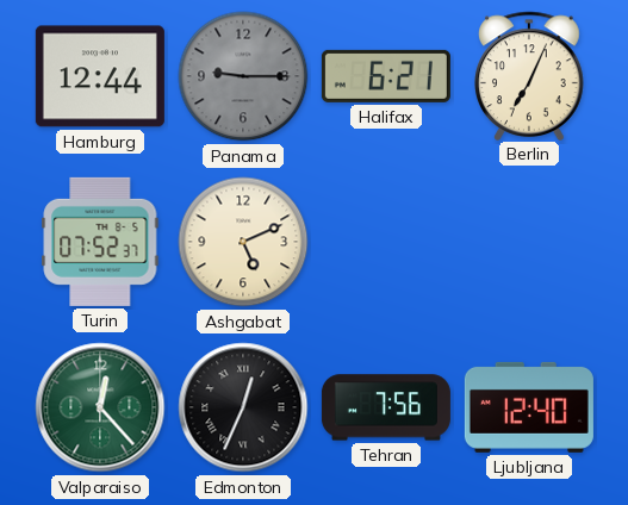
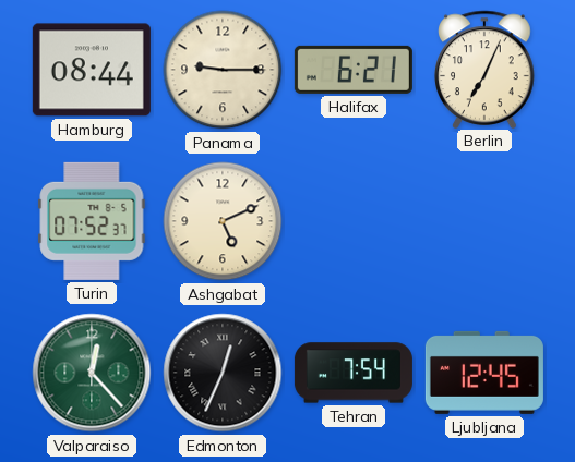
Hamburg: 12:44 -> 08:44
Panama dial: grey -> cream
Tehran: 7:56 -> 7:54
Ljubljana: 12:40 -> 12:45
